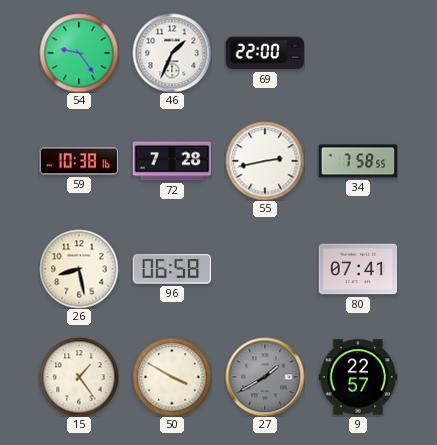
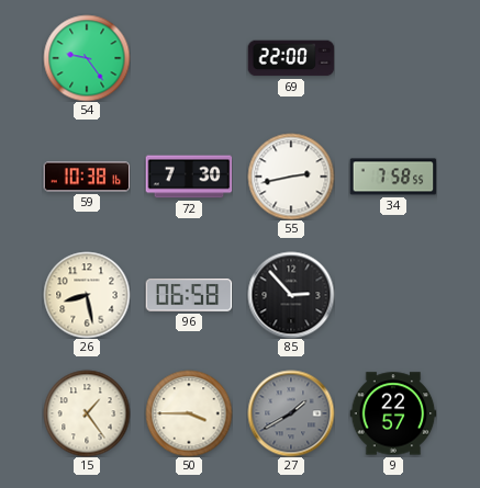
46: 1:34 -> none
72: 7:28 -> 7:30
85: none -> 2:53
80: 07:41 -> none
50: 3:50 -> 3:45
